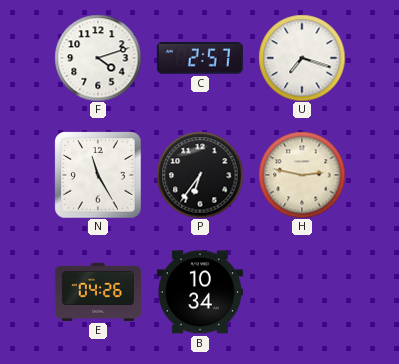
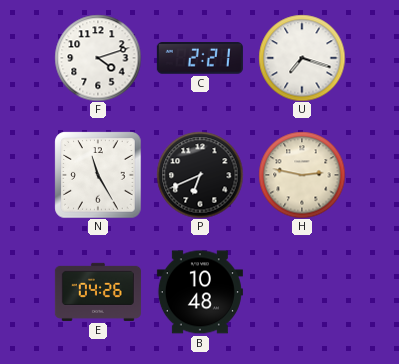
C: 2:57 -> 2:21
P: 6:36 -> 6:41
B: 10:34 -> 10:48
